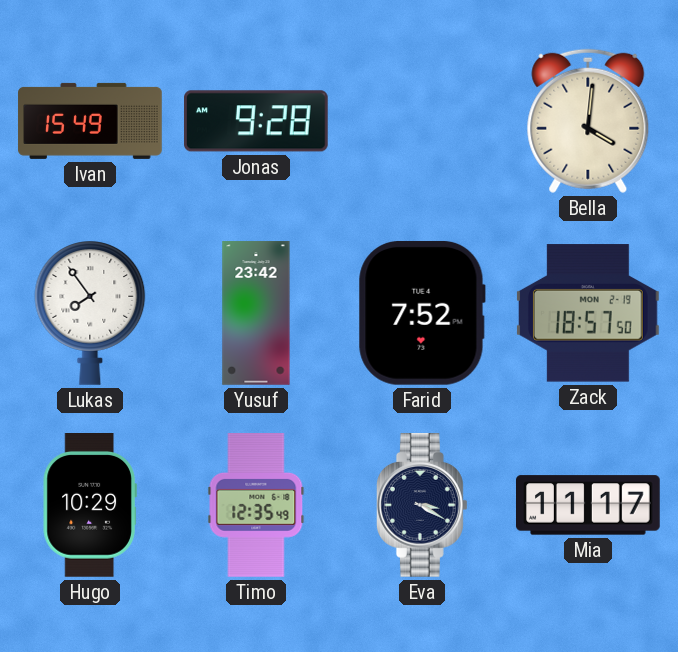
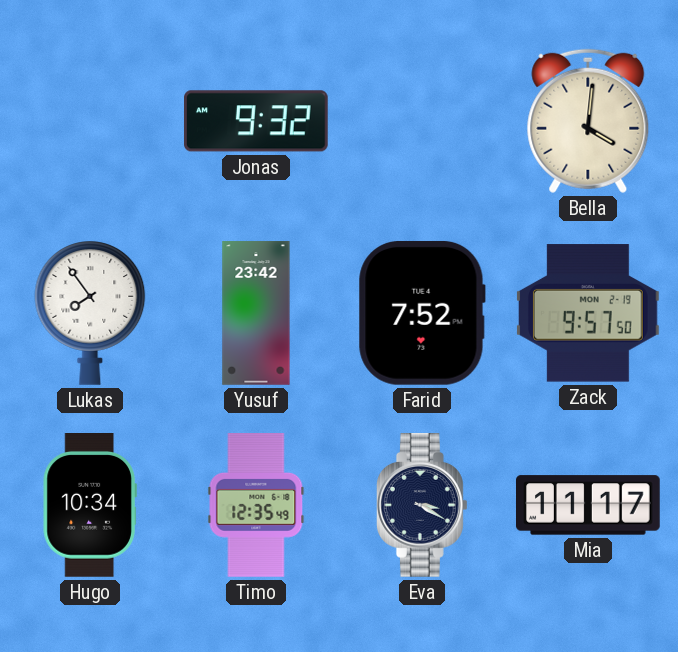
Ivan: 15:49 -> none
Jonas: 9:28 -> 9:32
Zack: 18:57 -> 9:57
Hugo: 10:29 -> 10:34
